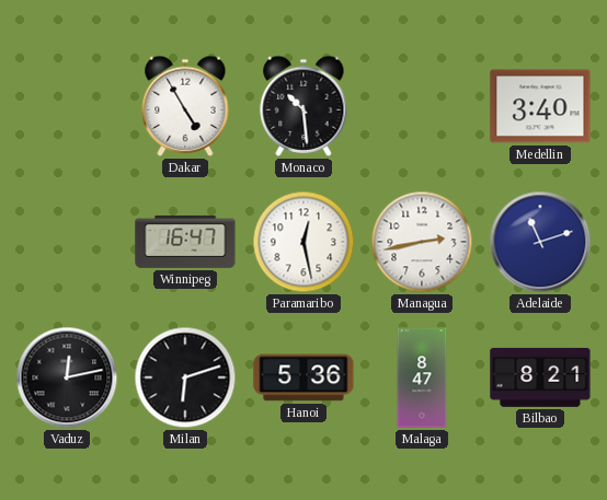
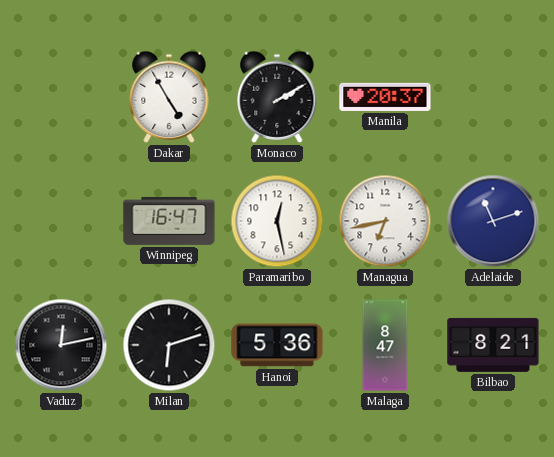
Monaco: 10:29 -> 2:10
Manila: none -> 20:37
Medellin: 3:40 -> none
Managua: 2:43 -> 6:43
